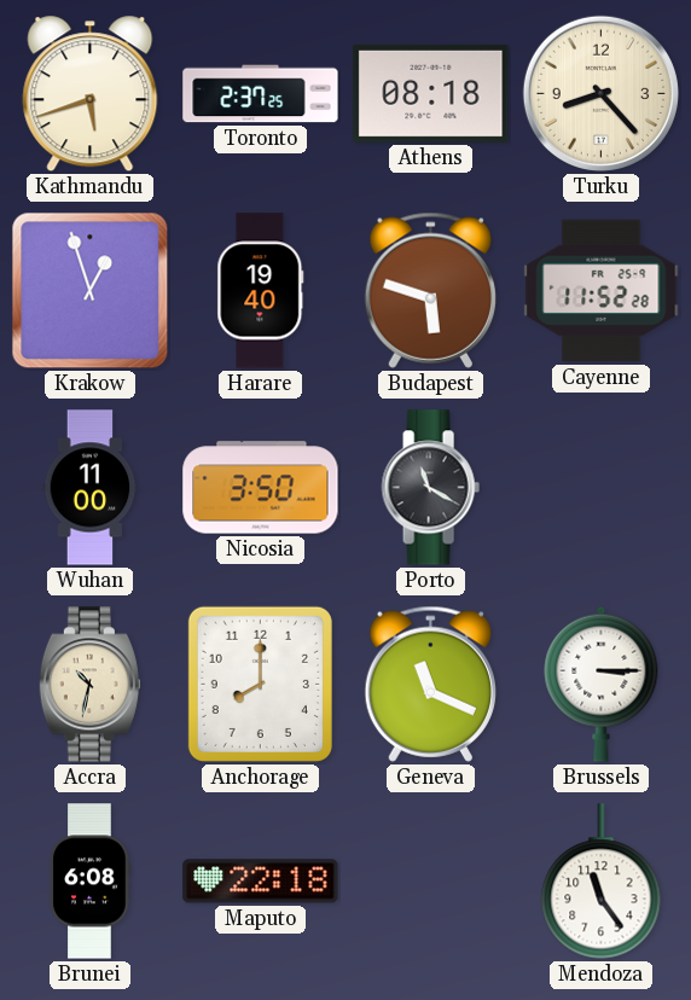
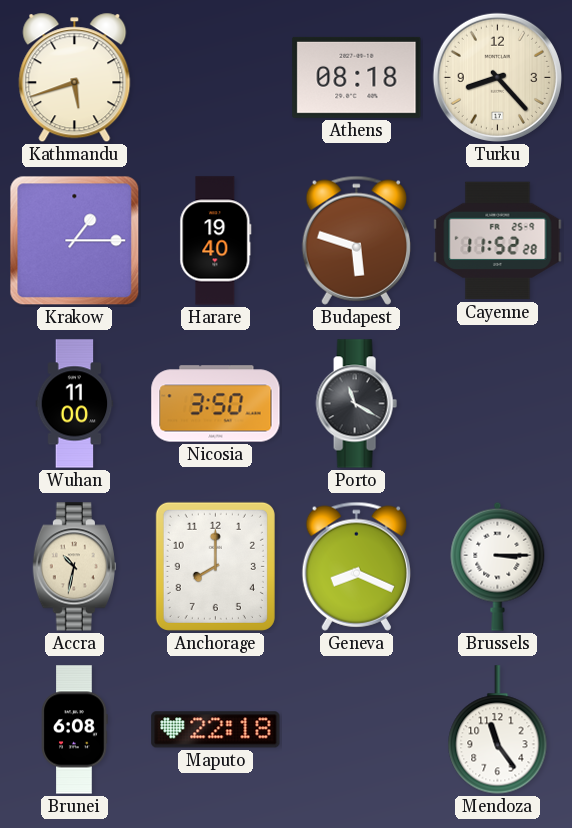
Toronto: 2:37 -> none
Krakow: 12:57 -> 1:15
Geneva: 11:19 -> 8:19
